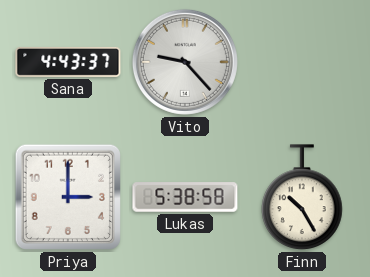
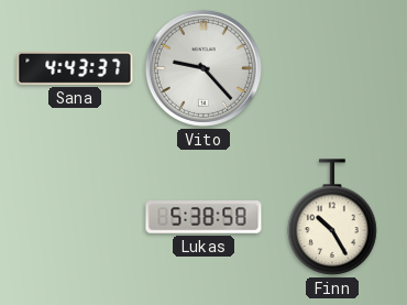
Priya: 3:00 -> none
